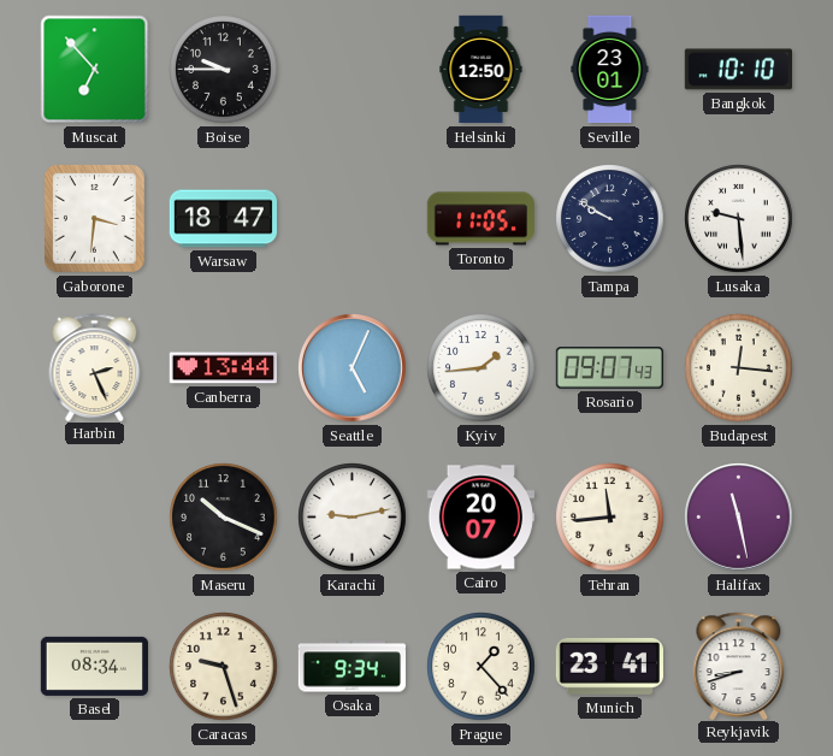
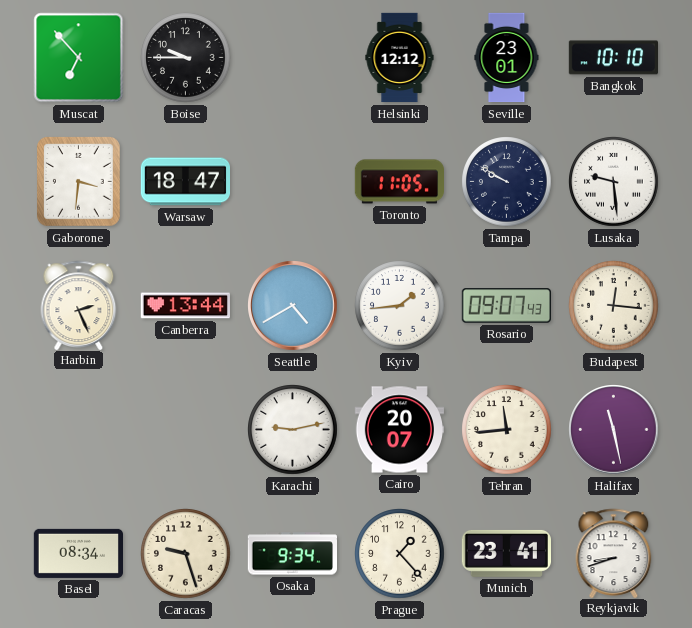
Helsinki: 12:50 -> 12:12
Seattle: 5:04 -> 4:40
Maseru: 10:19 -> none
